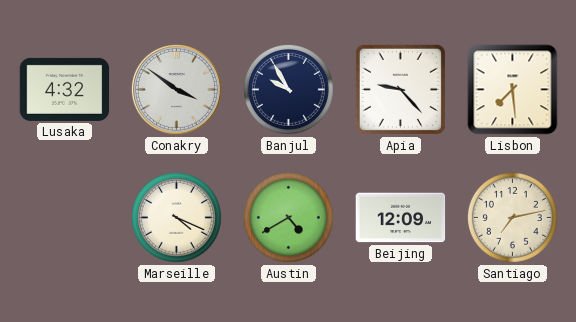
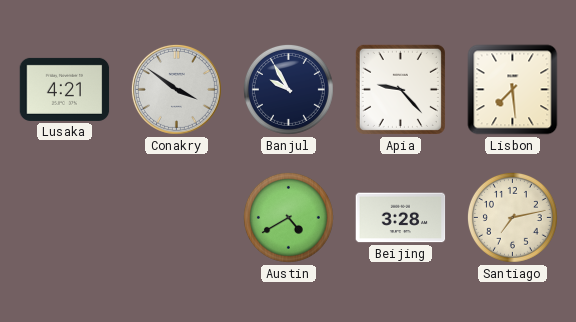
Lusaka: 4:32 -> 4:21
Marseille: 4:19 -> none
Beijing: 12:09 -> 3:28
